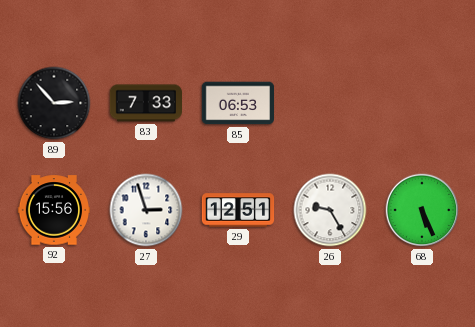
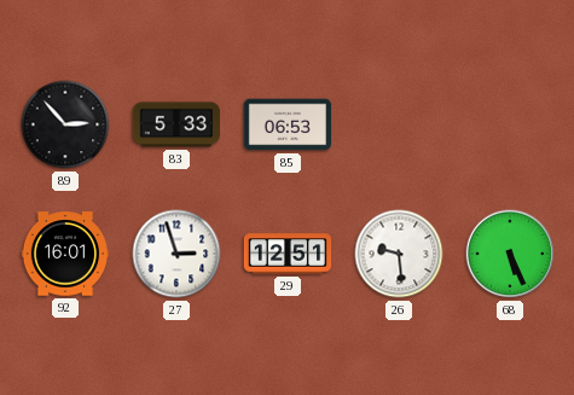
83: 7:33 -> 5:33
92: 15:56 -> 16:01
26: 9:25 -> 9:29
